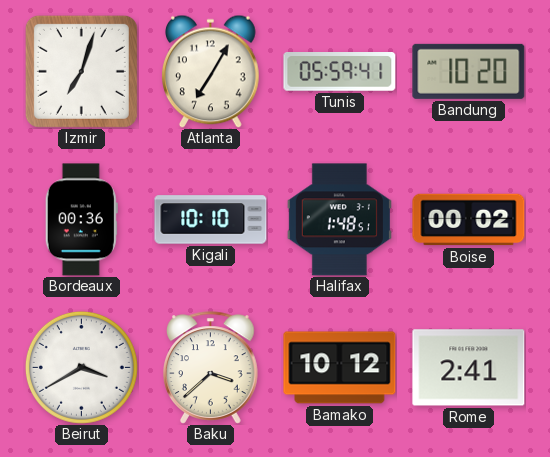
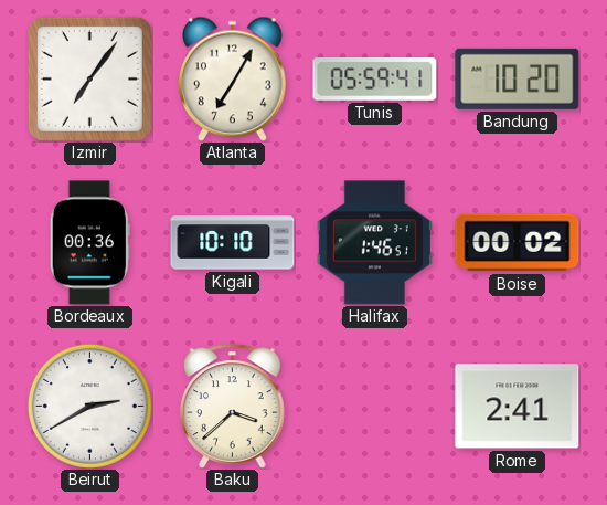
Izmir: 7:03 -> 7:06
Halifax: 1:48 -> 1:46
Beirut: 3:40 -> 2:40
Bamako: 10:12 -> none
